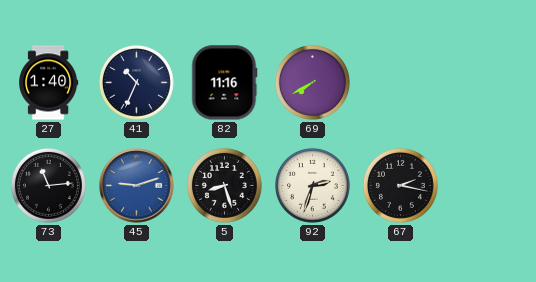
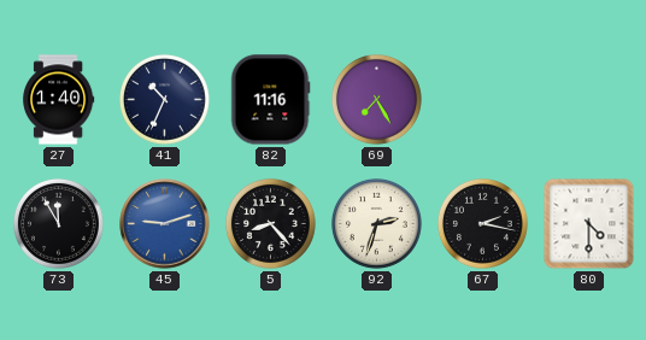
69: 7:40 -> 7:25
73: 11:14 -> 11:55
5: 8:27 -> 8:23
80: none -> 4:30
